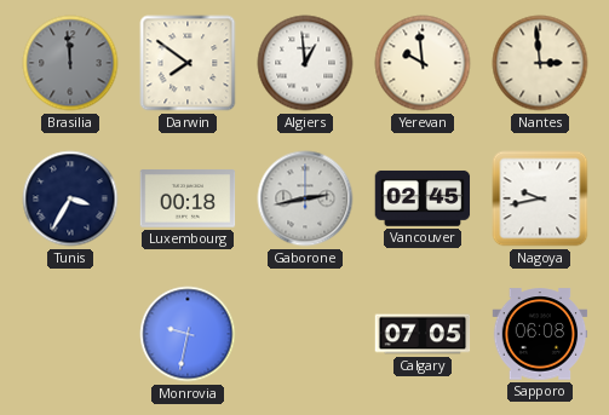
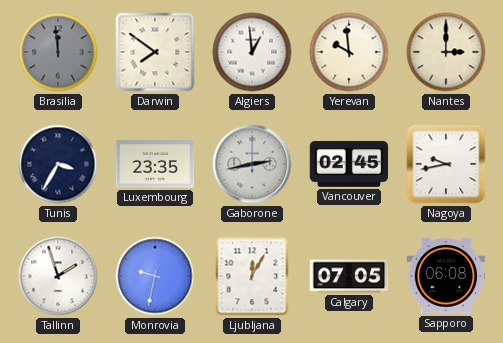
Nantes: 2:59 -> 3:00
Luxembourg: 00:18 -> 23:35
Tallinn: none -> 1:57
Ljubljana: none -> 12:05
